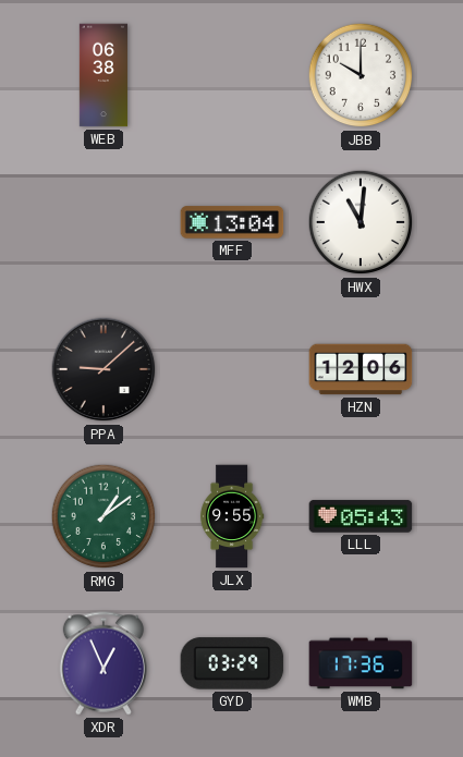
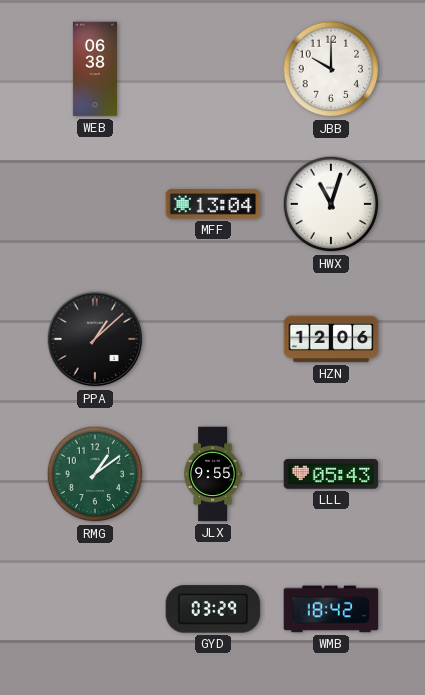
HWX: 11:01 -> 11:03
PPA: 9:08 -> 1:08
XDR: 12:56 -> none
WMB: 17:36 -> 18:42
